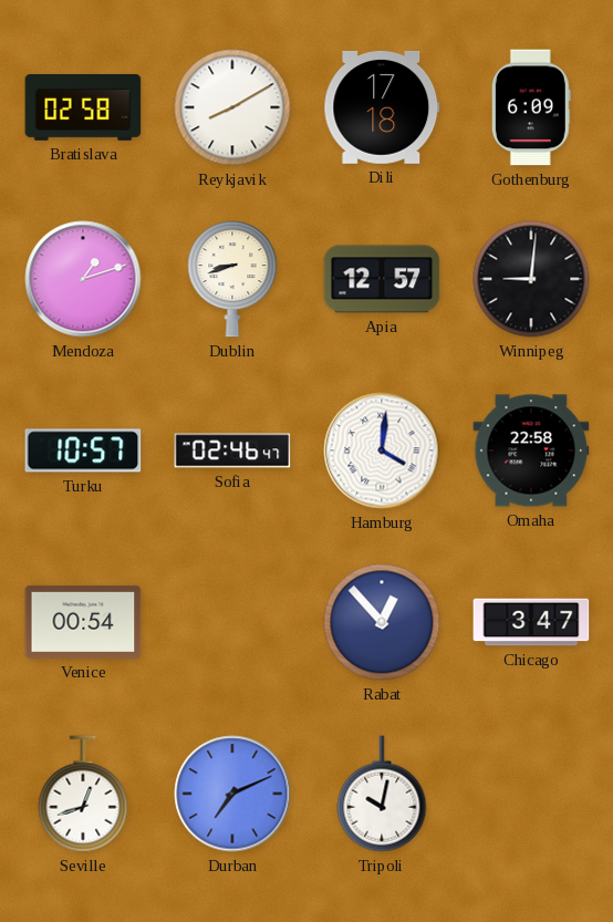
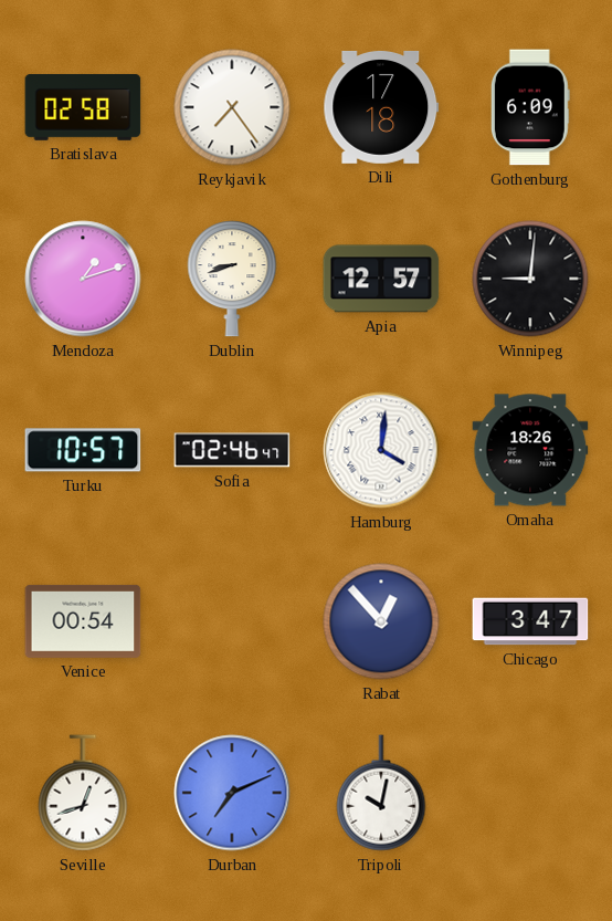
Reykjavik: 8:10 -> 7:24
Omaha: 22:58 -> 18:26
